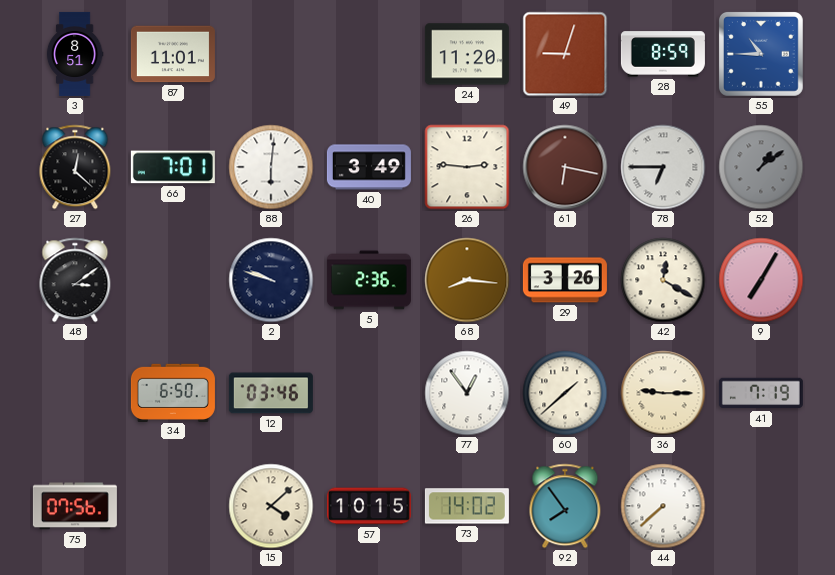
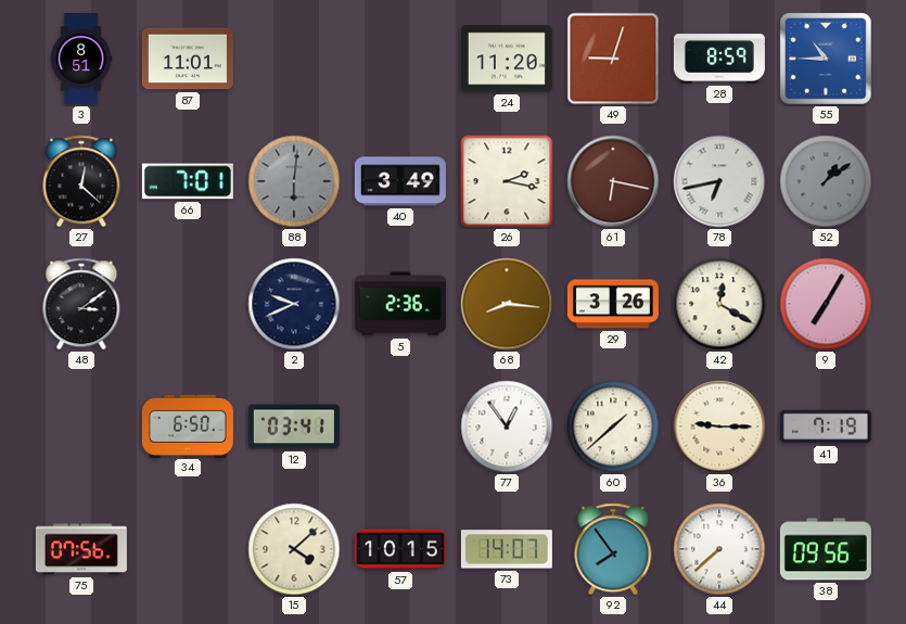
88 dial: white -> grey
26: 2:46 -> 2:17
78: 6:45 -> 6:43
2: 9:48 -> 9:41
12: 03:46 -> 03:41
73: 14:02 -> 14:07
38: none -> 09:56
